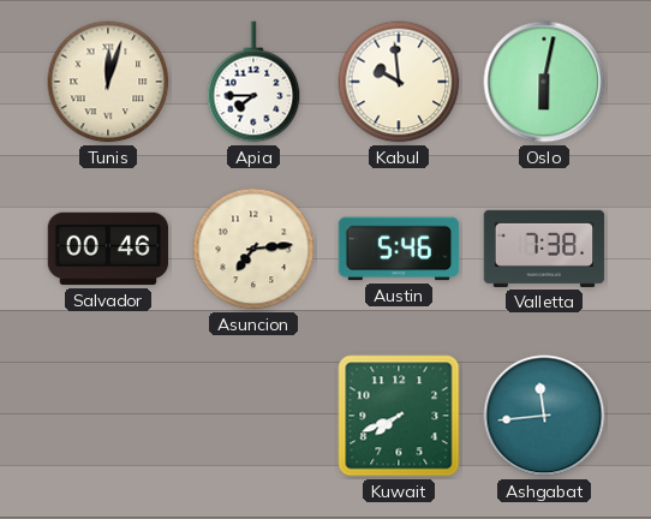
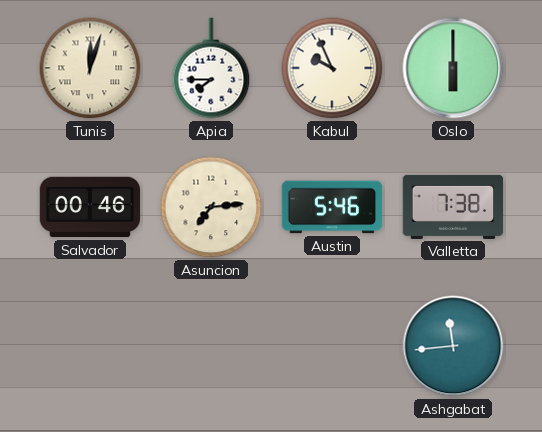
Kabul: 9:59 -> 9:56
Oslo: 6:02 -> 6:00
Kuwait: 7:41 -> none
